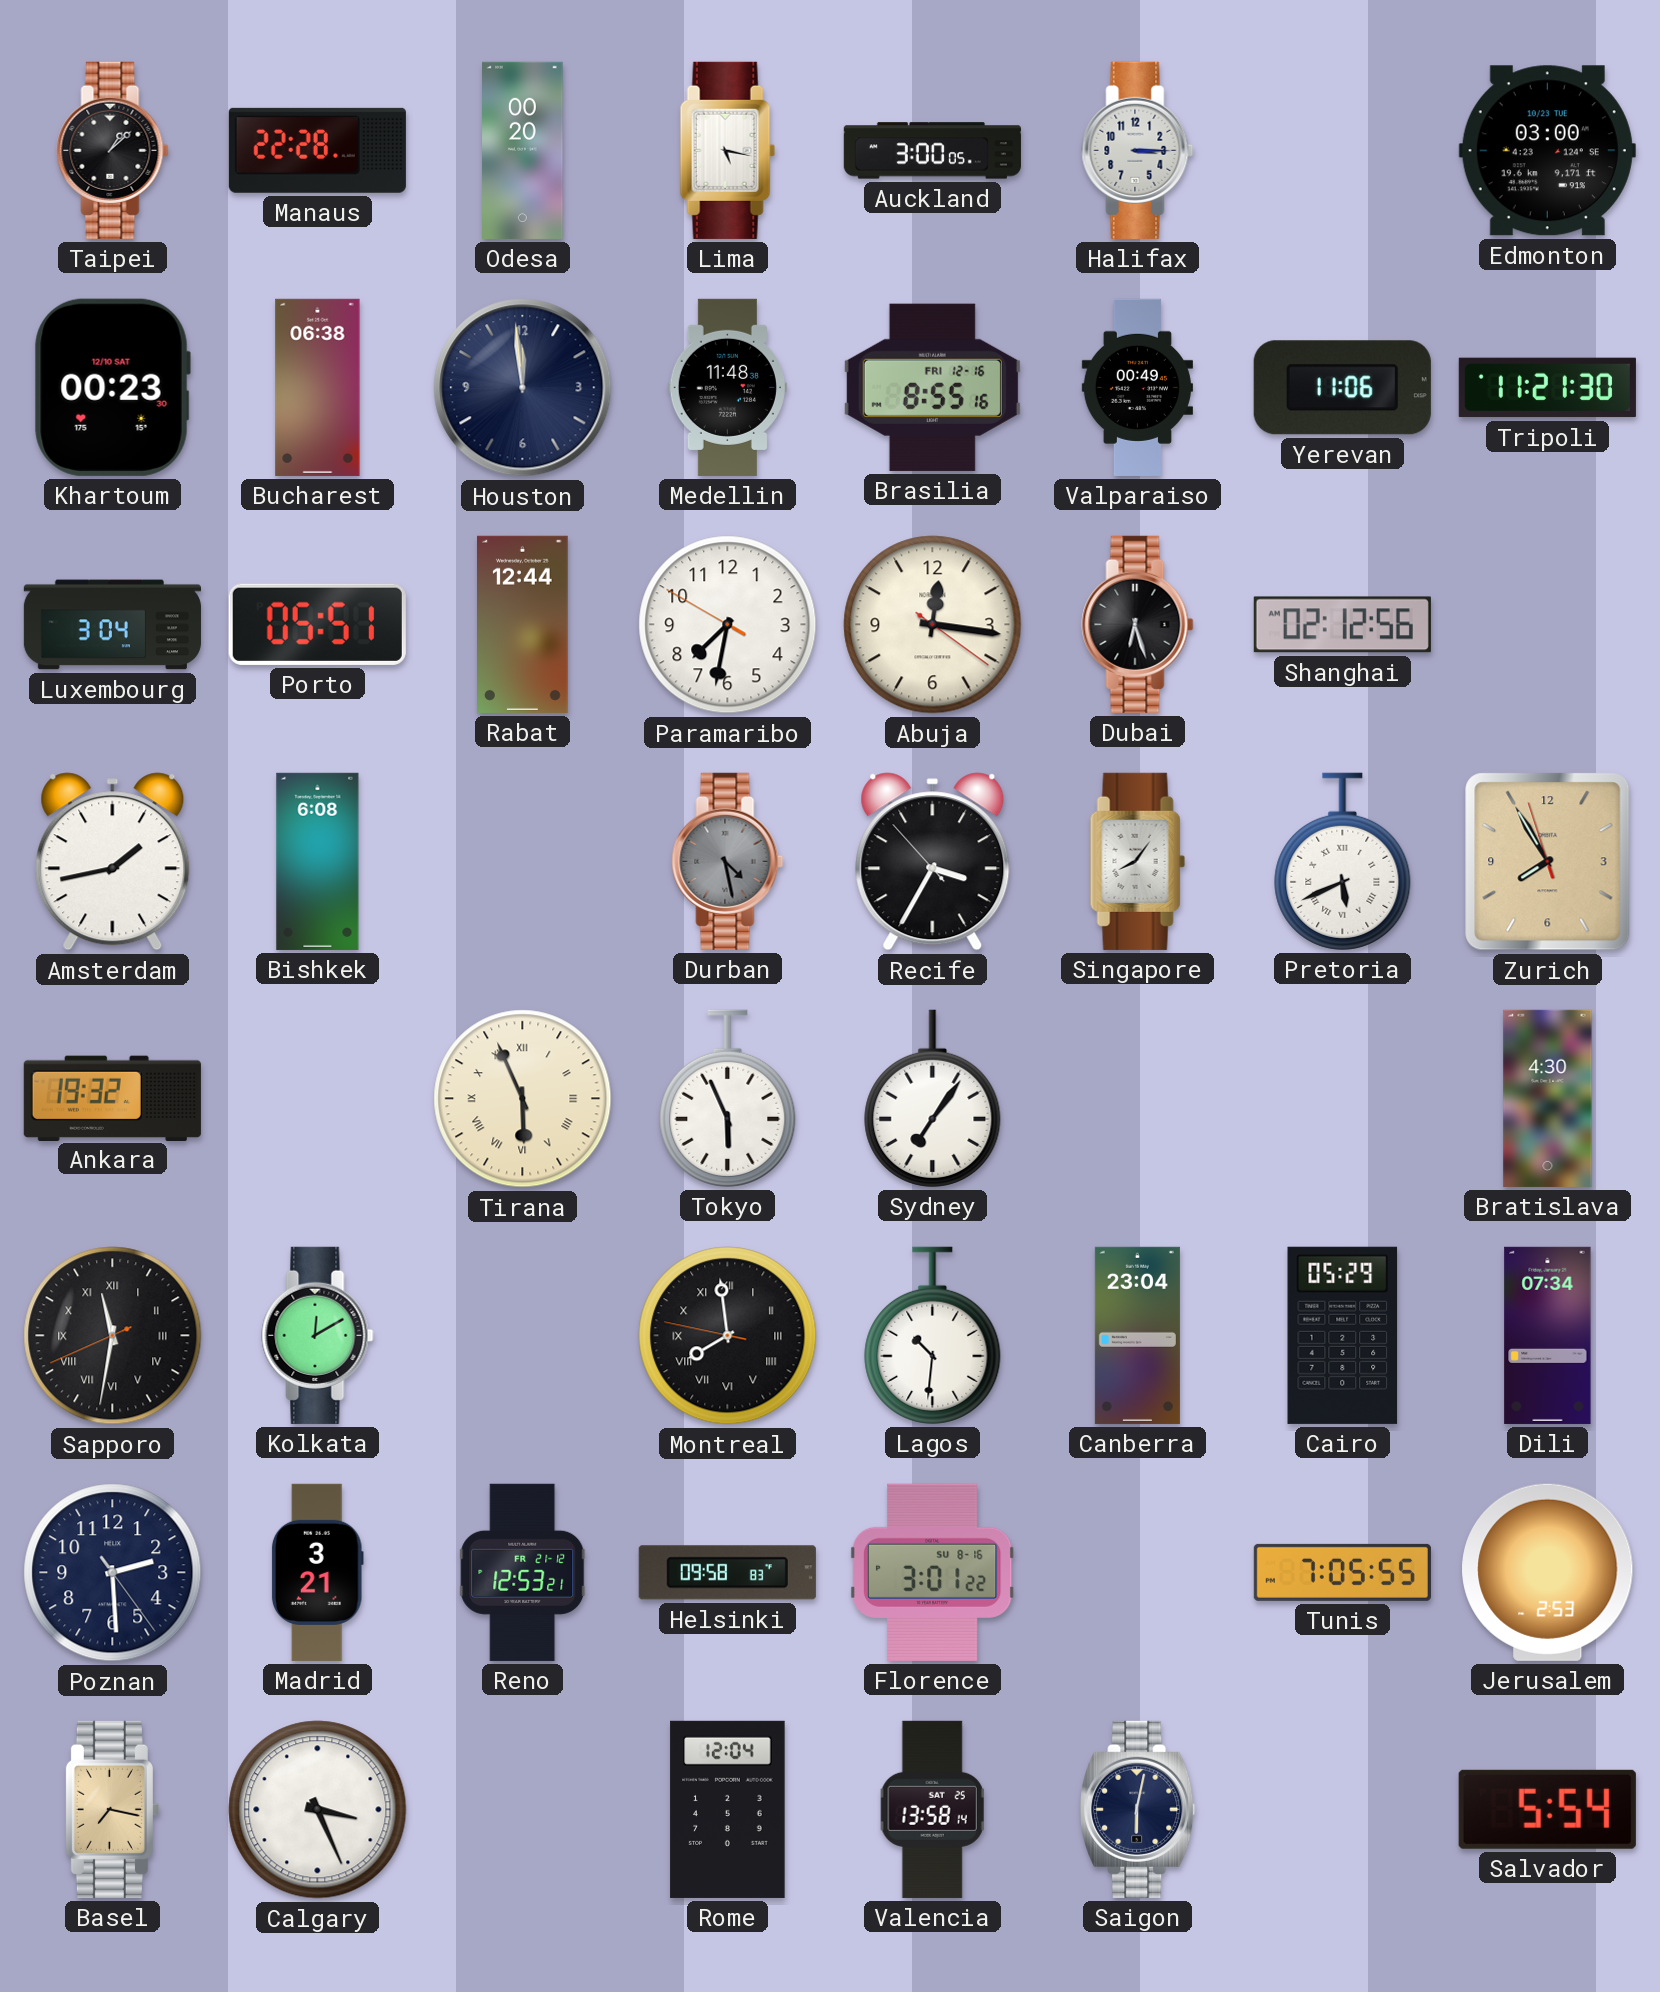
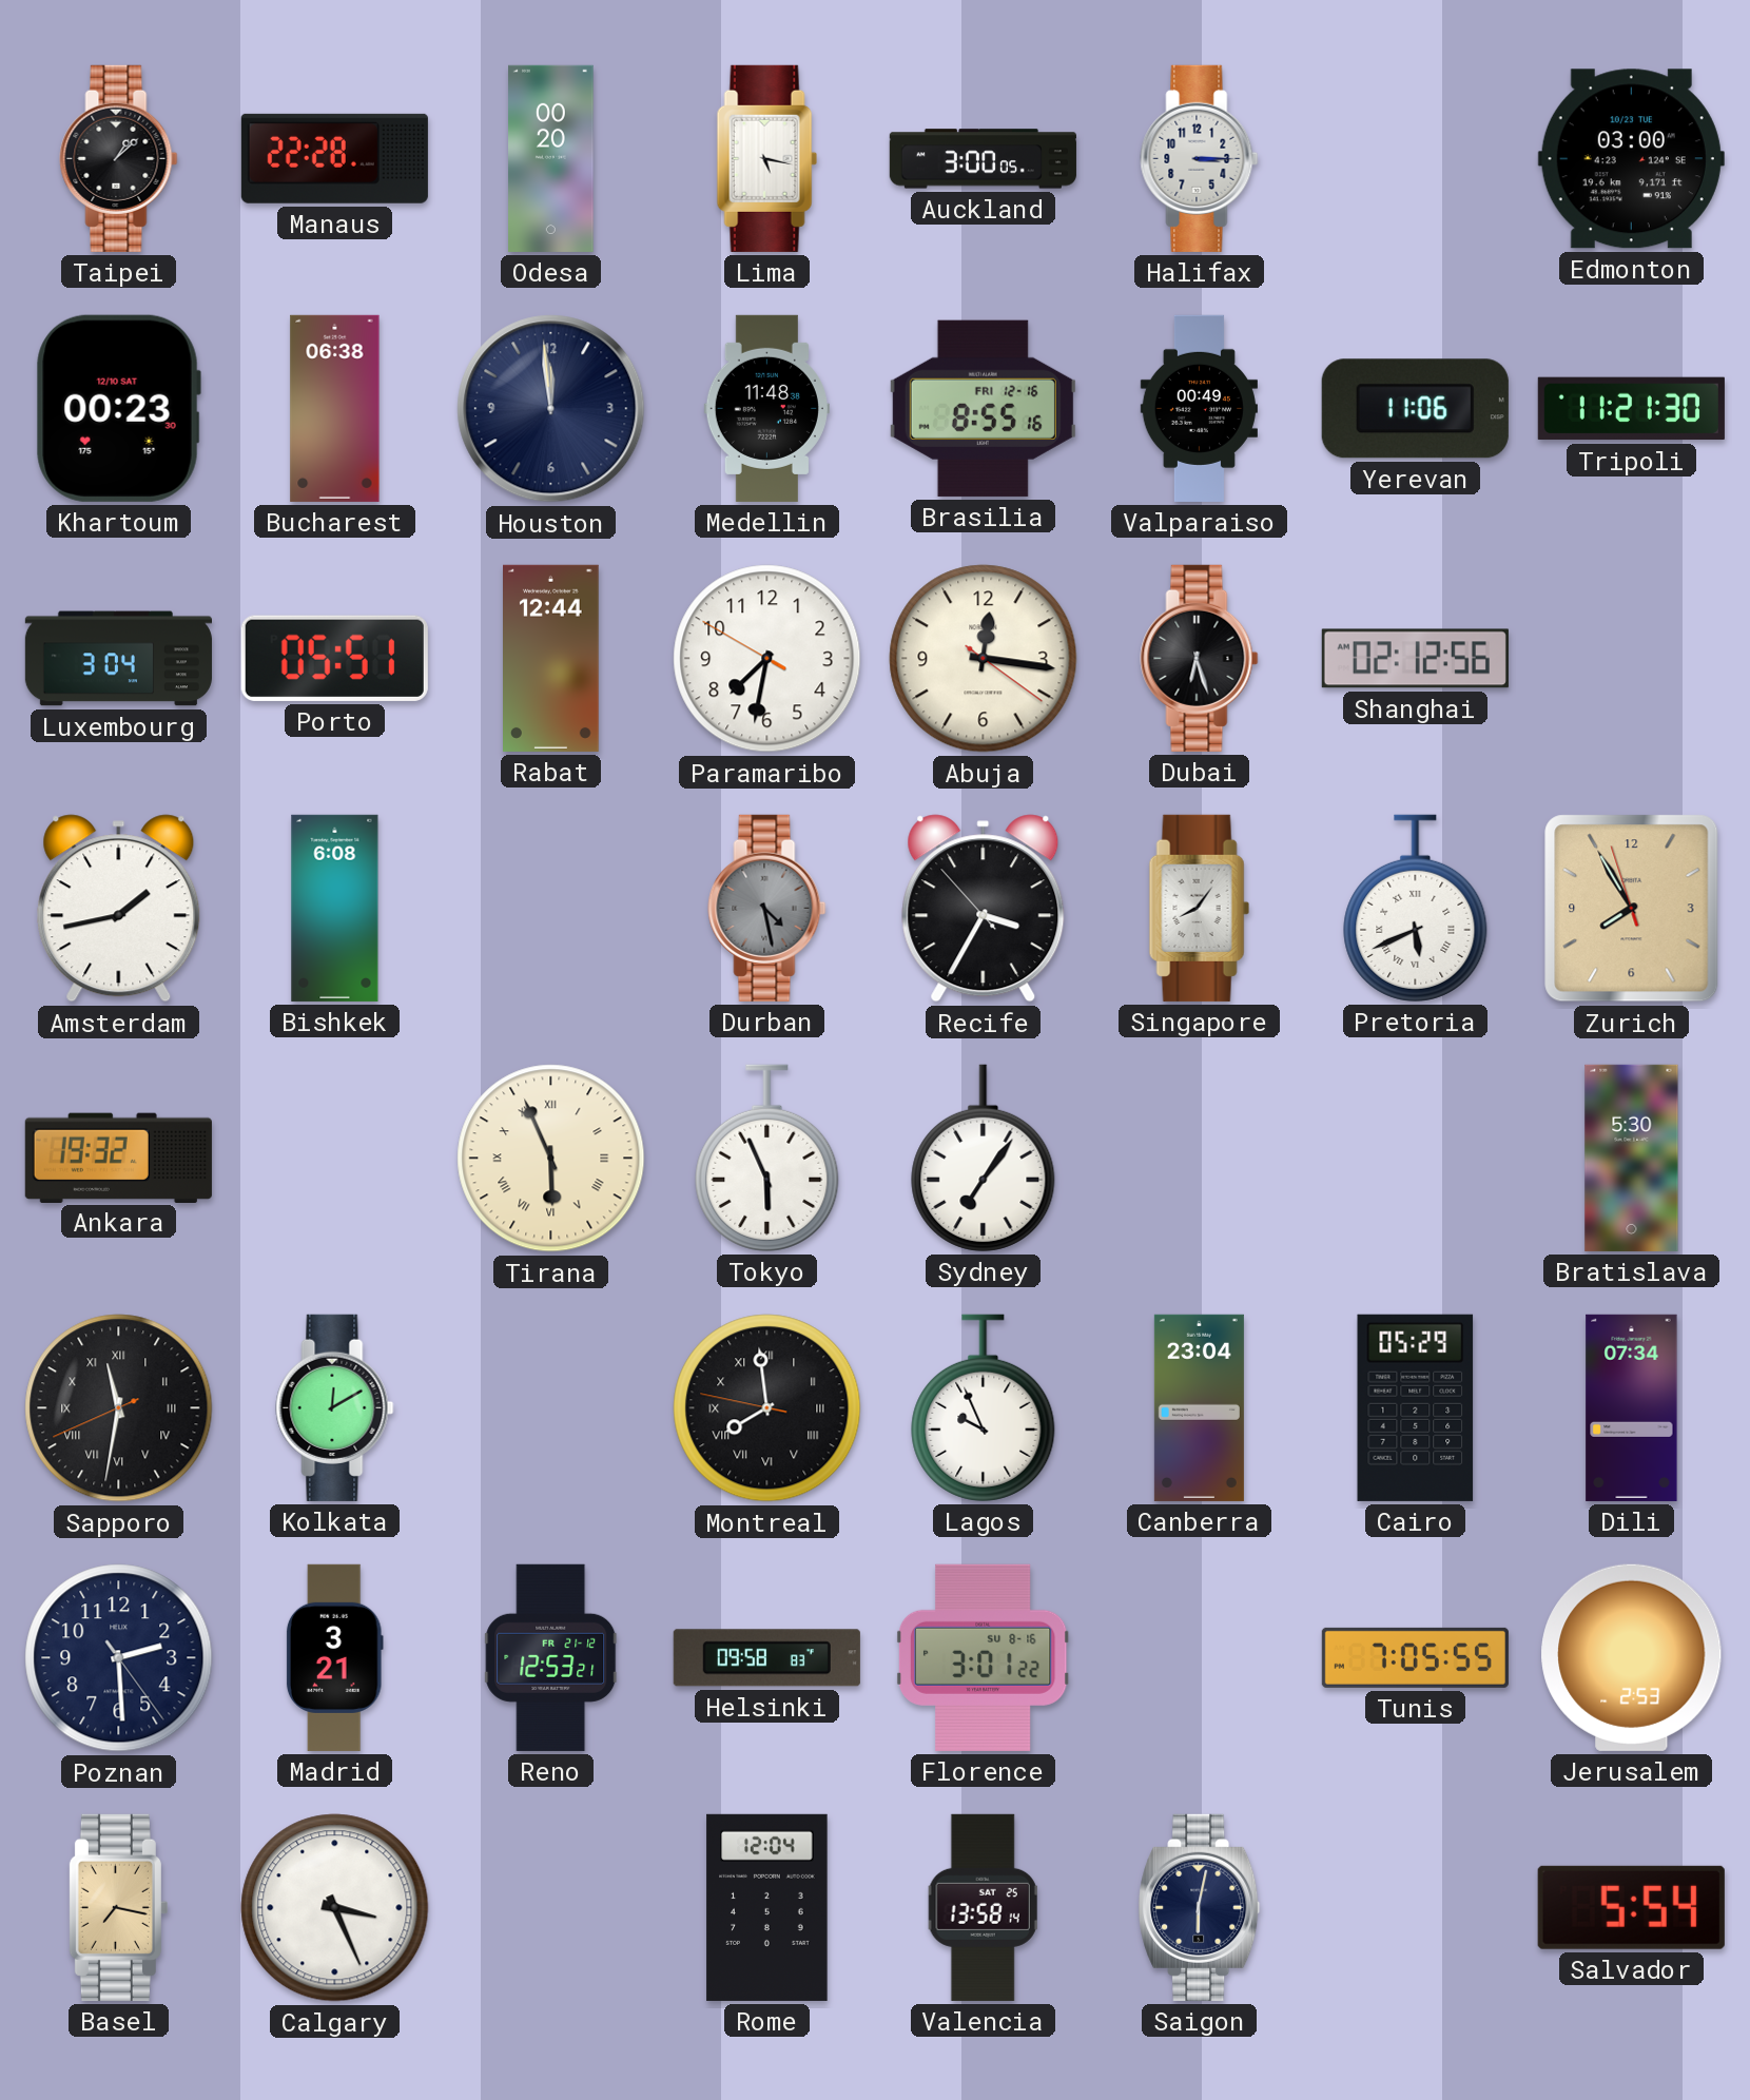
Bratislava: 4:30 -> 5:30
Lagos: 10:31 -> 9:56
